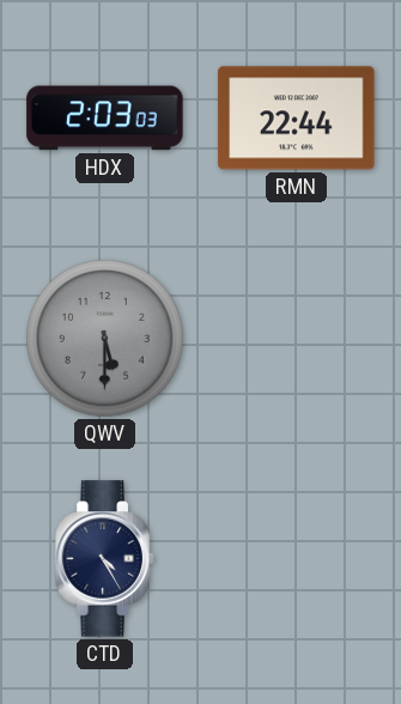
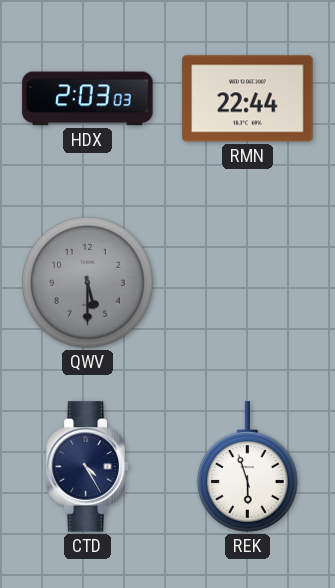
REK: none -> 5:57
